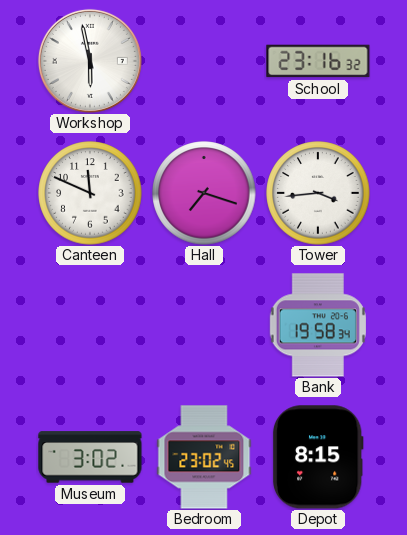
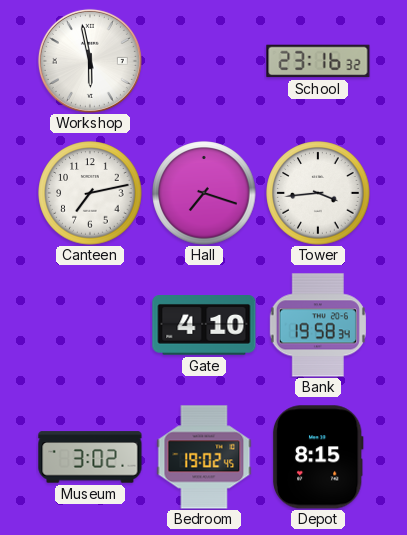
Canteen: 11:49 -> 7:13
Gate: none -> 4:10
Bedroom: 23:02 -> 19:02
